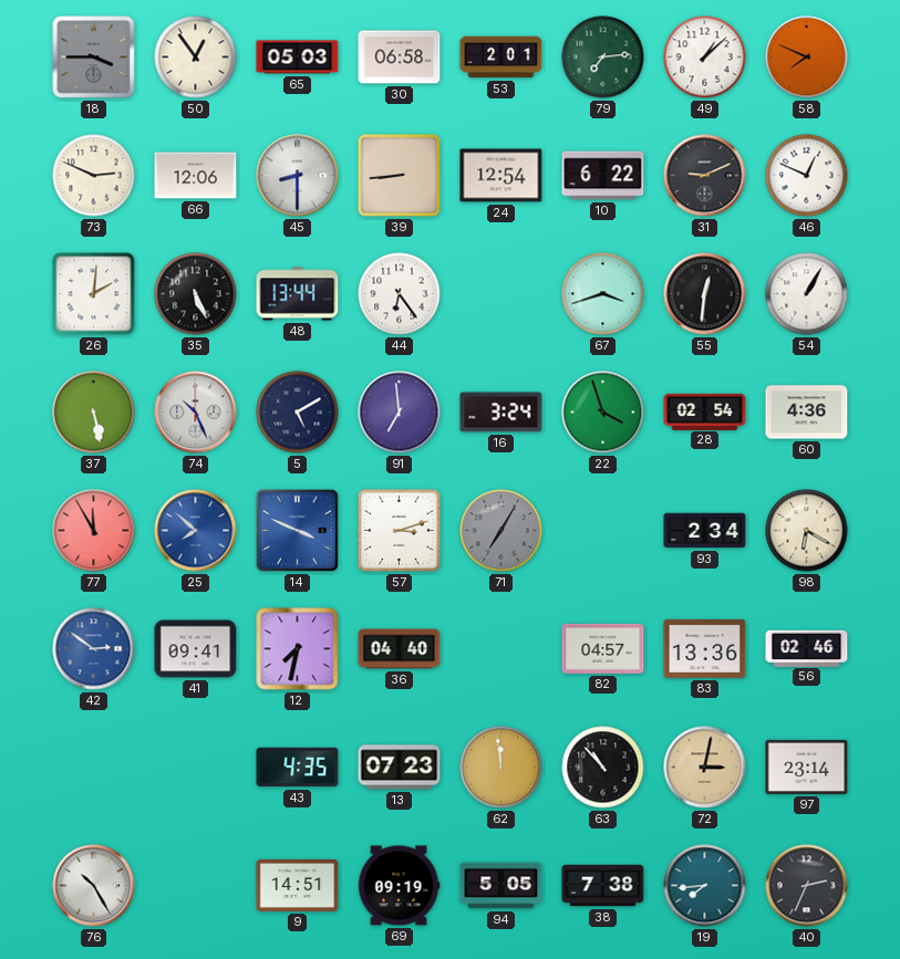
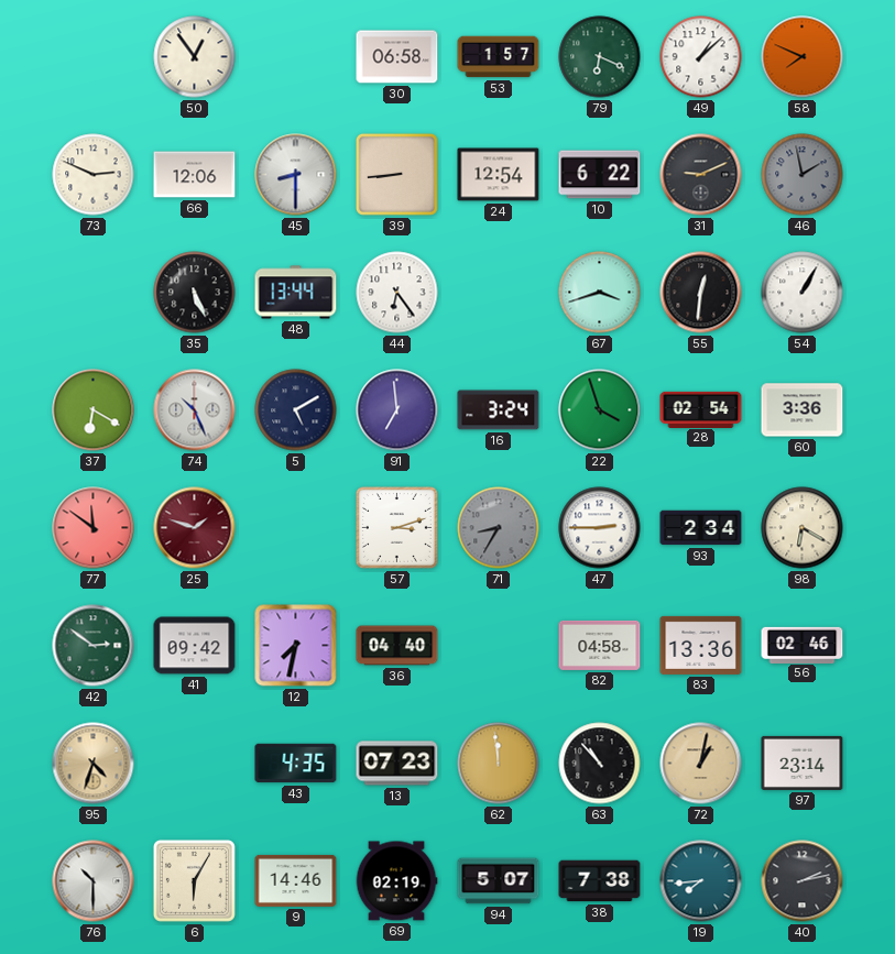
18: 3:45 -> none
65: 05:03 -> none
53: 2:01 -> 1:57
79: 7:14 -> 6:19
46: 12:49 -> 1:58
46 dial: white -> grey
26: 2:01 -> none
37: 5:28 -> 6:20
60: 4:36 -> 3:36
77: 11:55 -> 11:51
25: 7:52 -> 1:48
25 dial: blue -> burgundy
14: 3:49 -> none
71: 7:05 -> 8:35
47: none -> 2:45
42 dial: blue -> green
41: 09:41 -> 09:42
82: 04:57 -> 04:58
95: none -> 4:33
72: 3:02 -> 1:02
76: 10:25 -> 10:30
6: none -> 6:05
9: 14:51 -> 14:46
69: 09:19 -> 02:19
94: 5:05 -> 5:07
40: 2:34 -> 2:13
